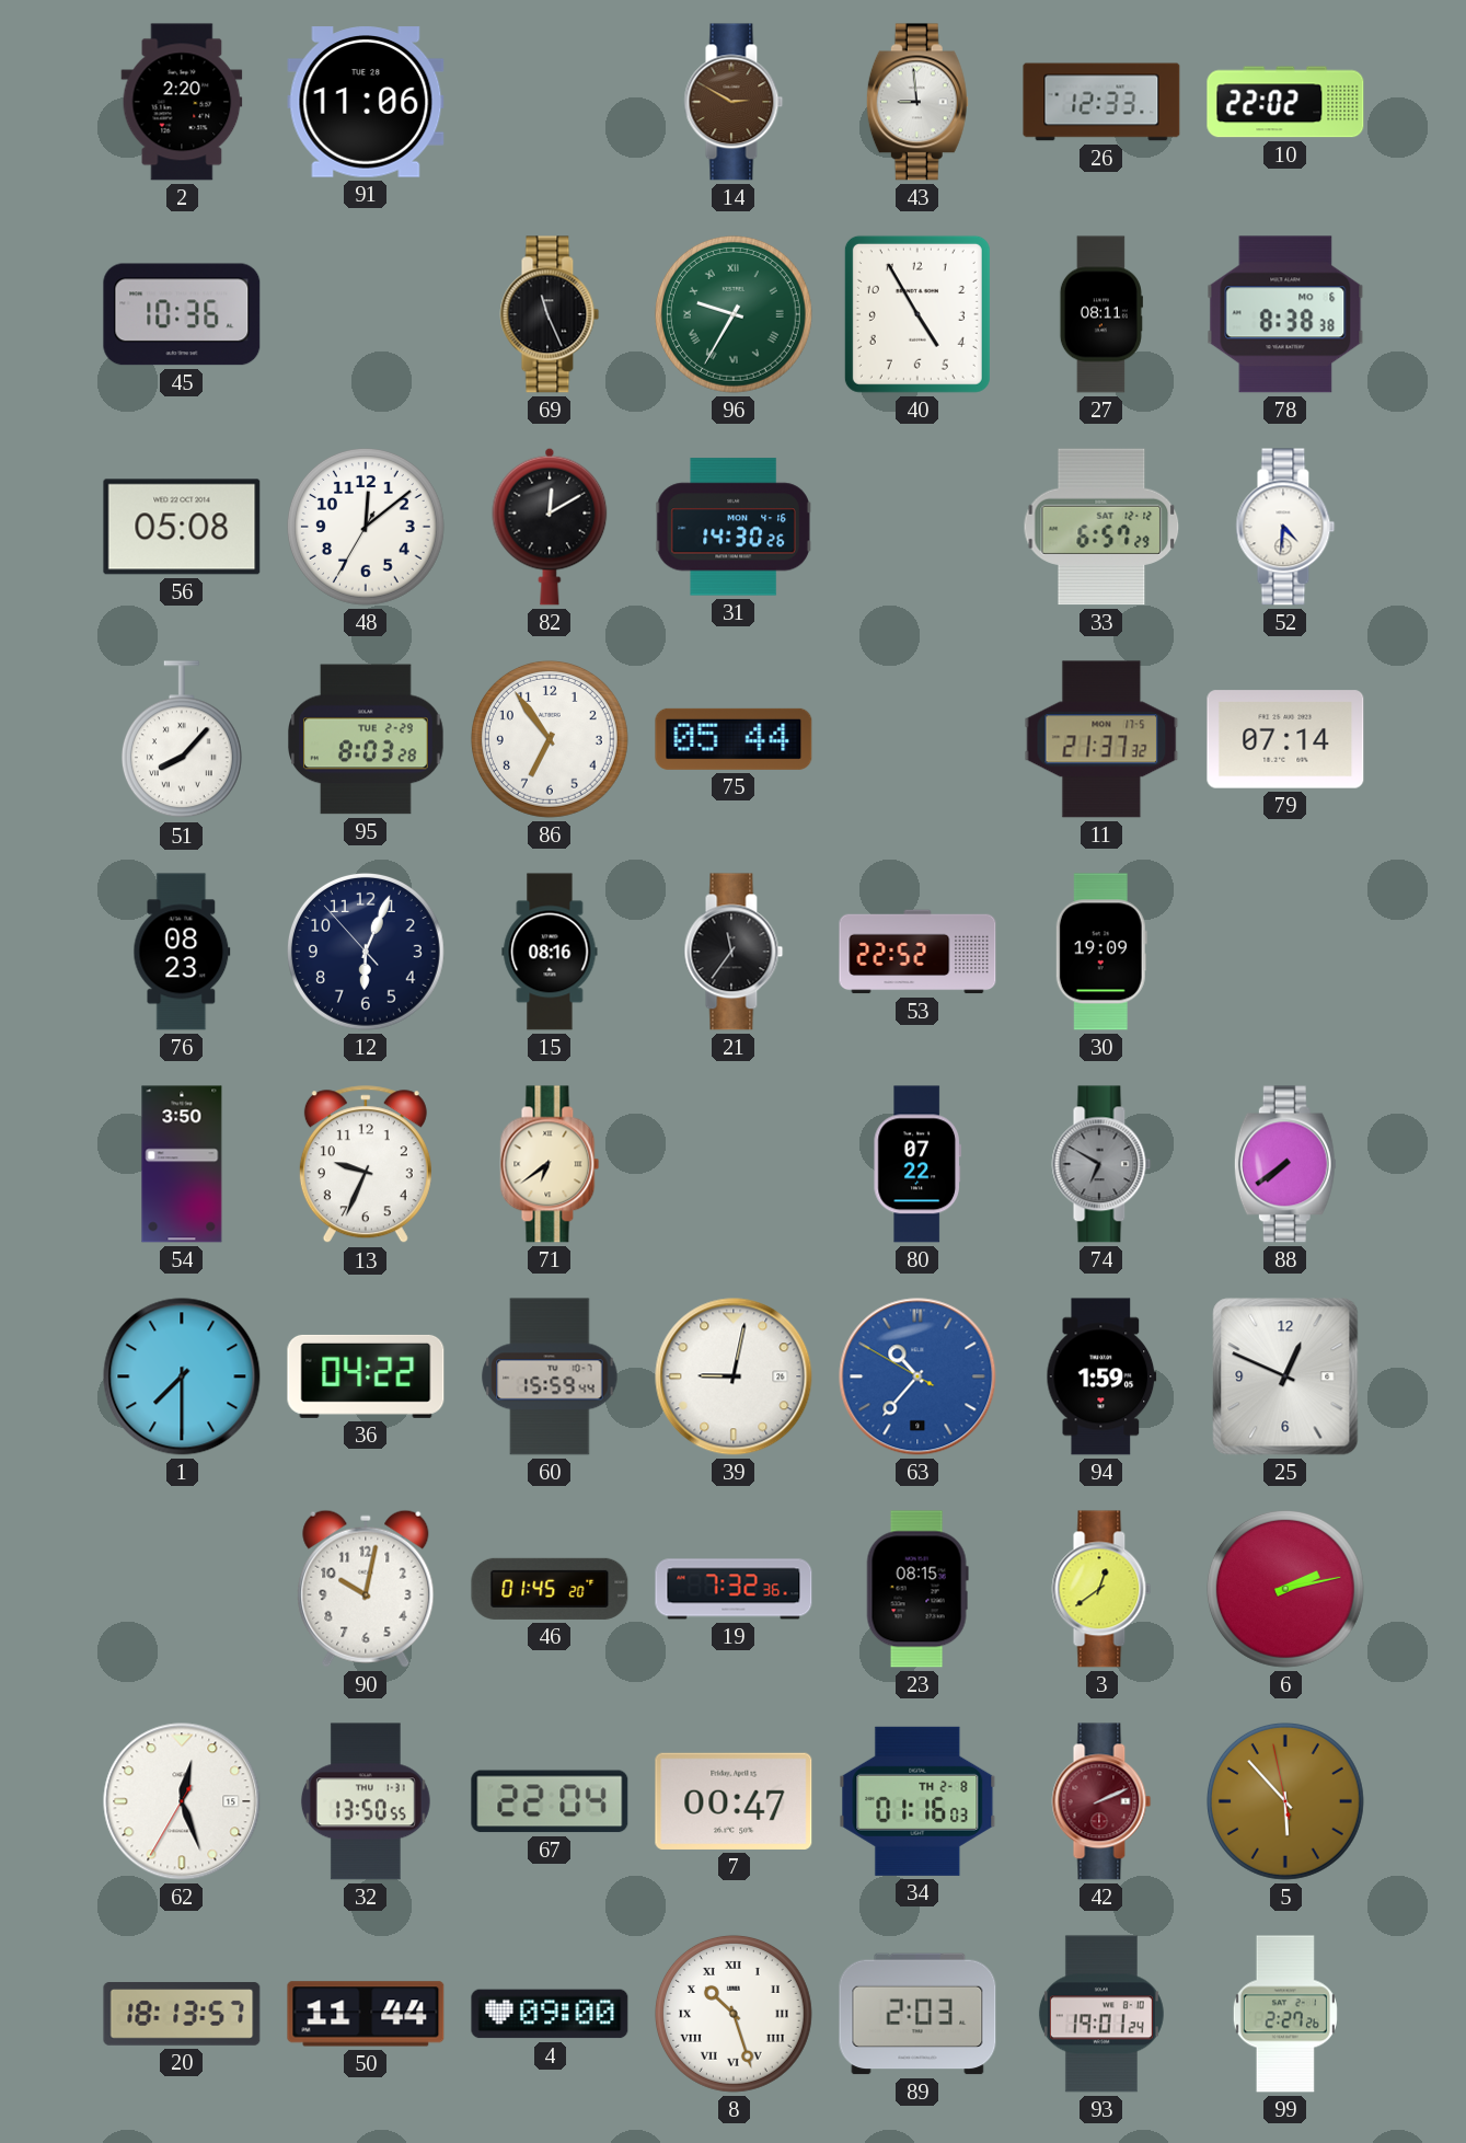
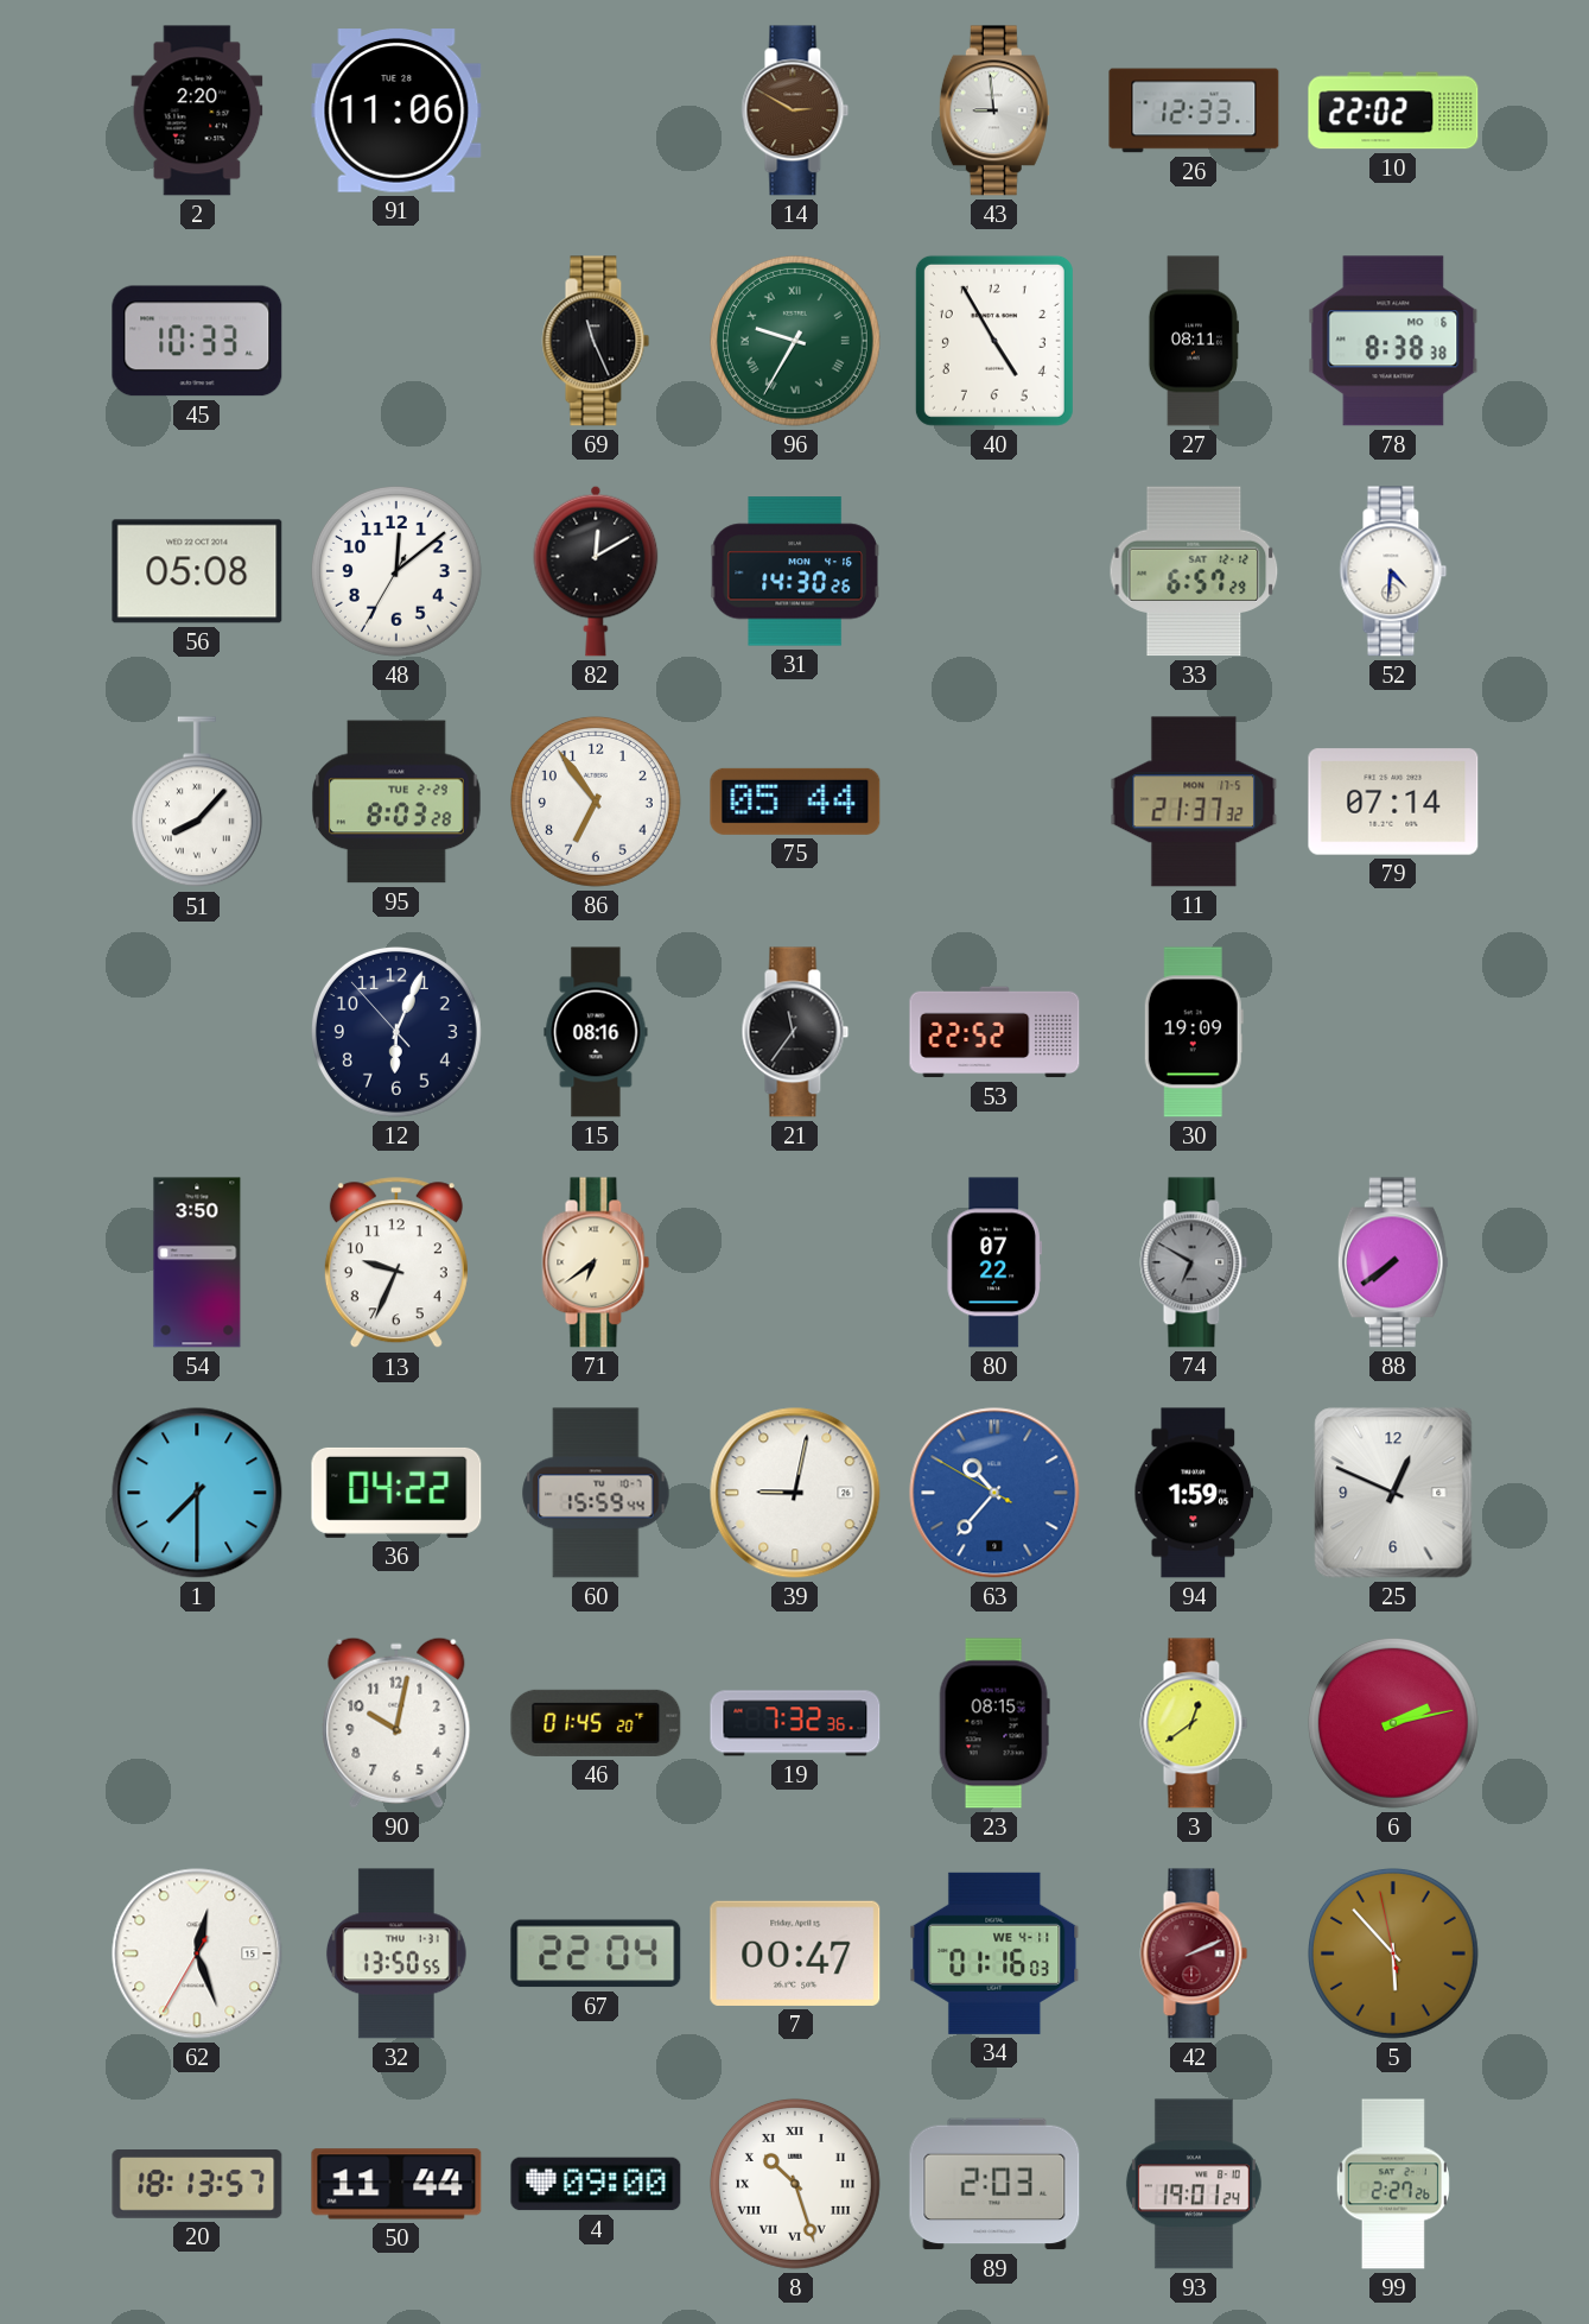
45: 10:36 -> 10:33
76: 08:23 -> none
34 date: TH 2-8 -> WE 4-11
